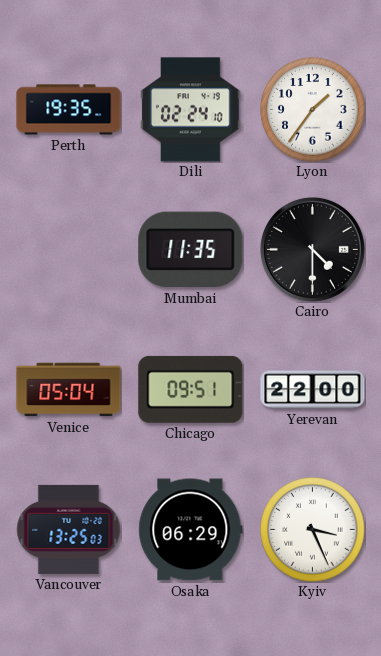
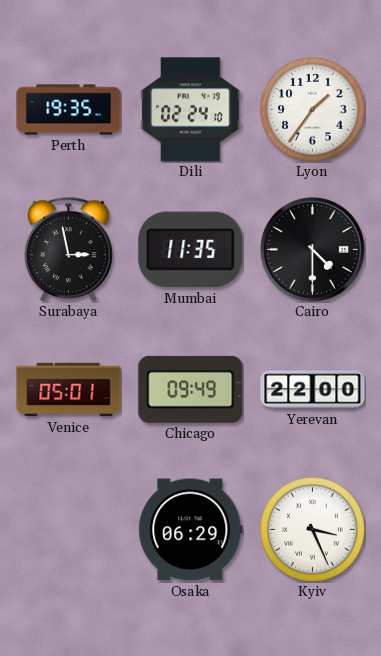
Surabaya: none -> 2:58
Venice: 05:04 -> 05:01
Chicago: 09:51 -> 09:49
Vancouver: 13:25 -> none
